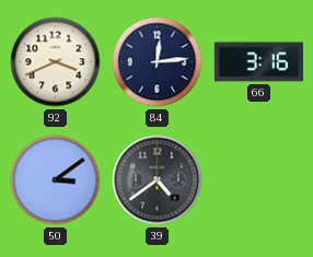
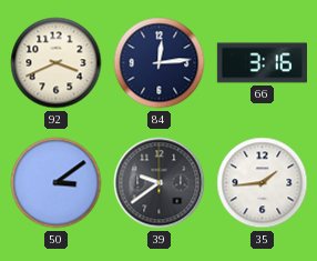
39: 4:39 -> 9:39
35: none -> 1:44
